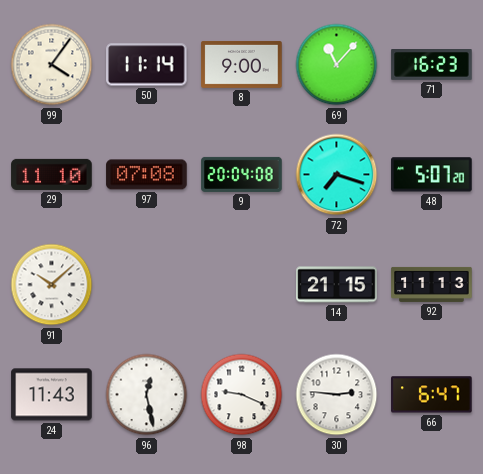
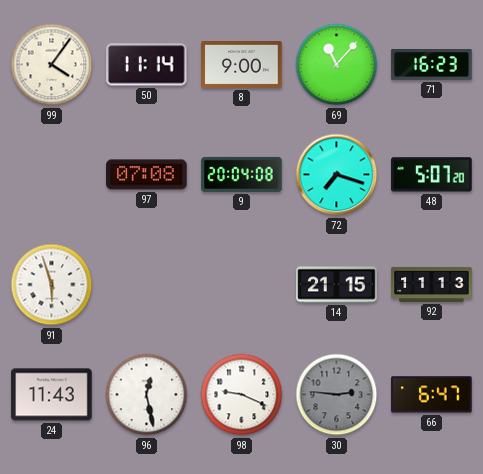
29: 11:10 -> none
91: 10:08 -> 5:57
30 dial: white -> grey
